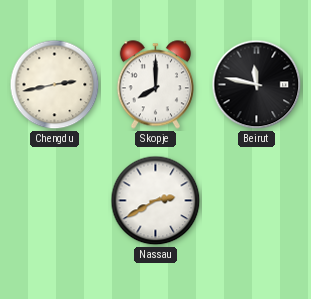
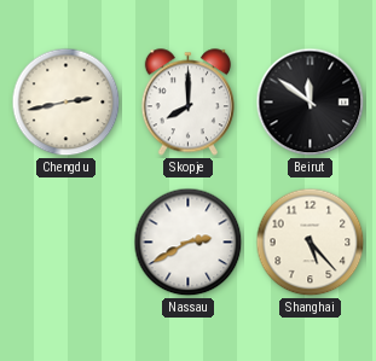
Beirut: 11:47 -> 11:51
Shanghai: none -> 5:23
